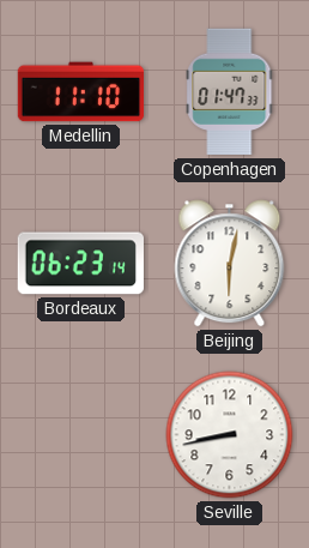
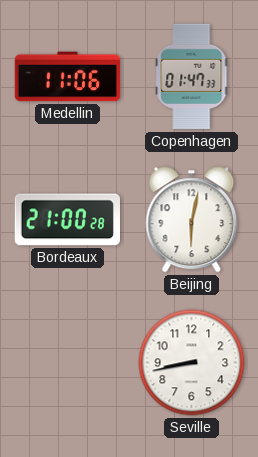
Medellin: 11:10 -> 11:06
Bordeaux: 06:23 -> 21:00
